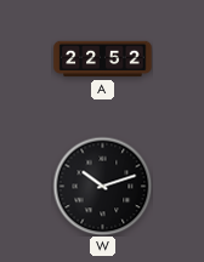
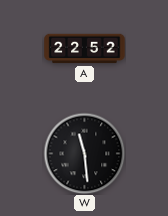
W: 10:12 -> 11:29
